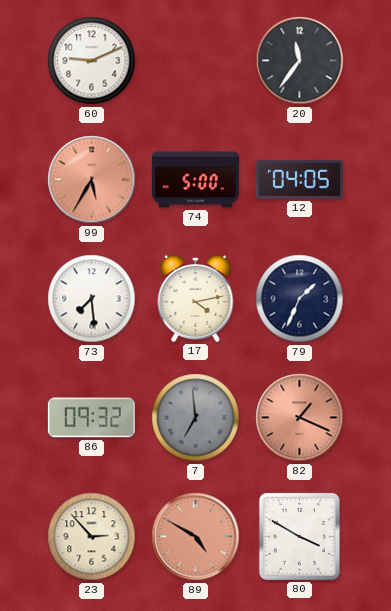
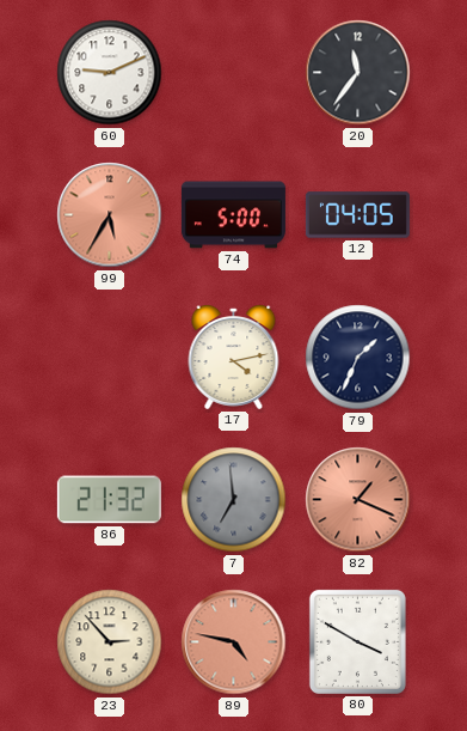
73: 7:29 -> none
86: 09:32 -> 21:32
89: 4:50 -> 4:47
